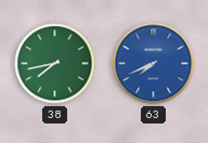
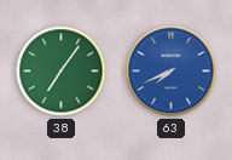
38: 7:43 -> 7:06
